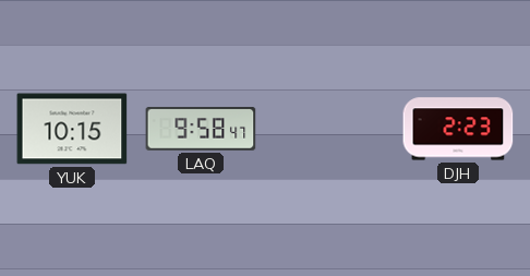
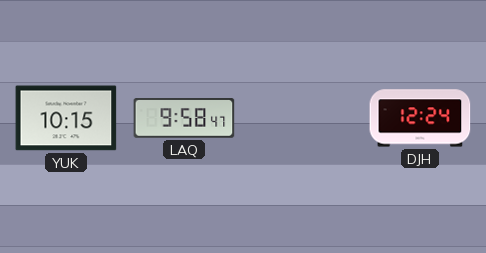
DJH: 2:23 -> 12:24
